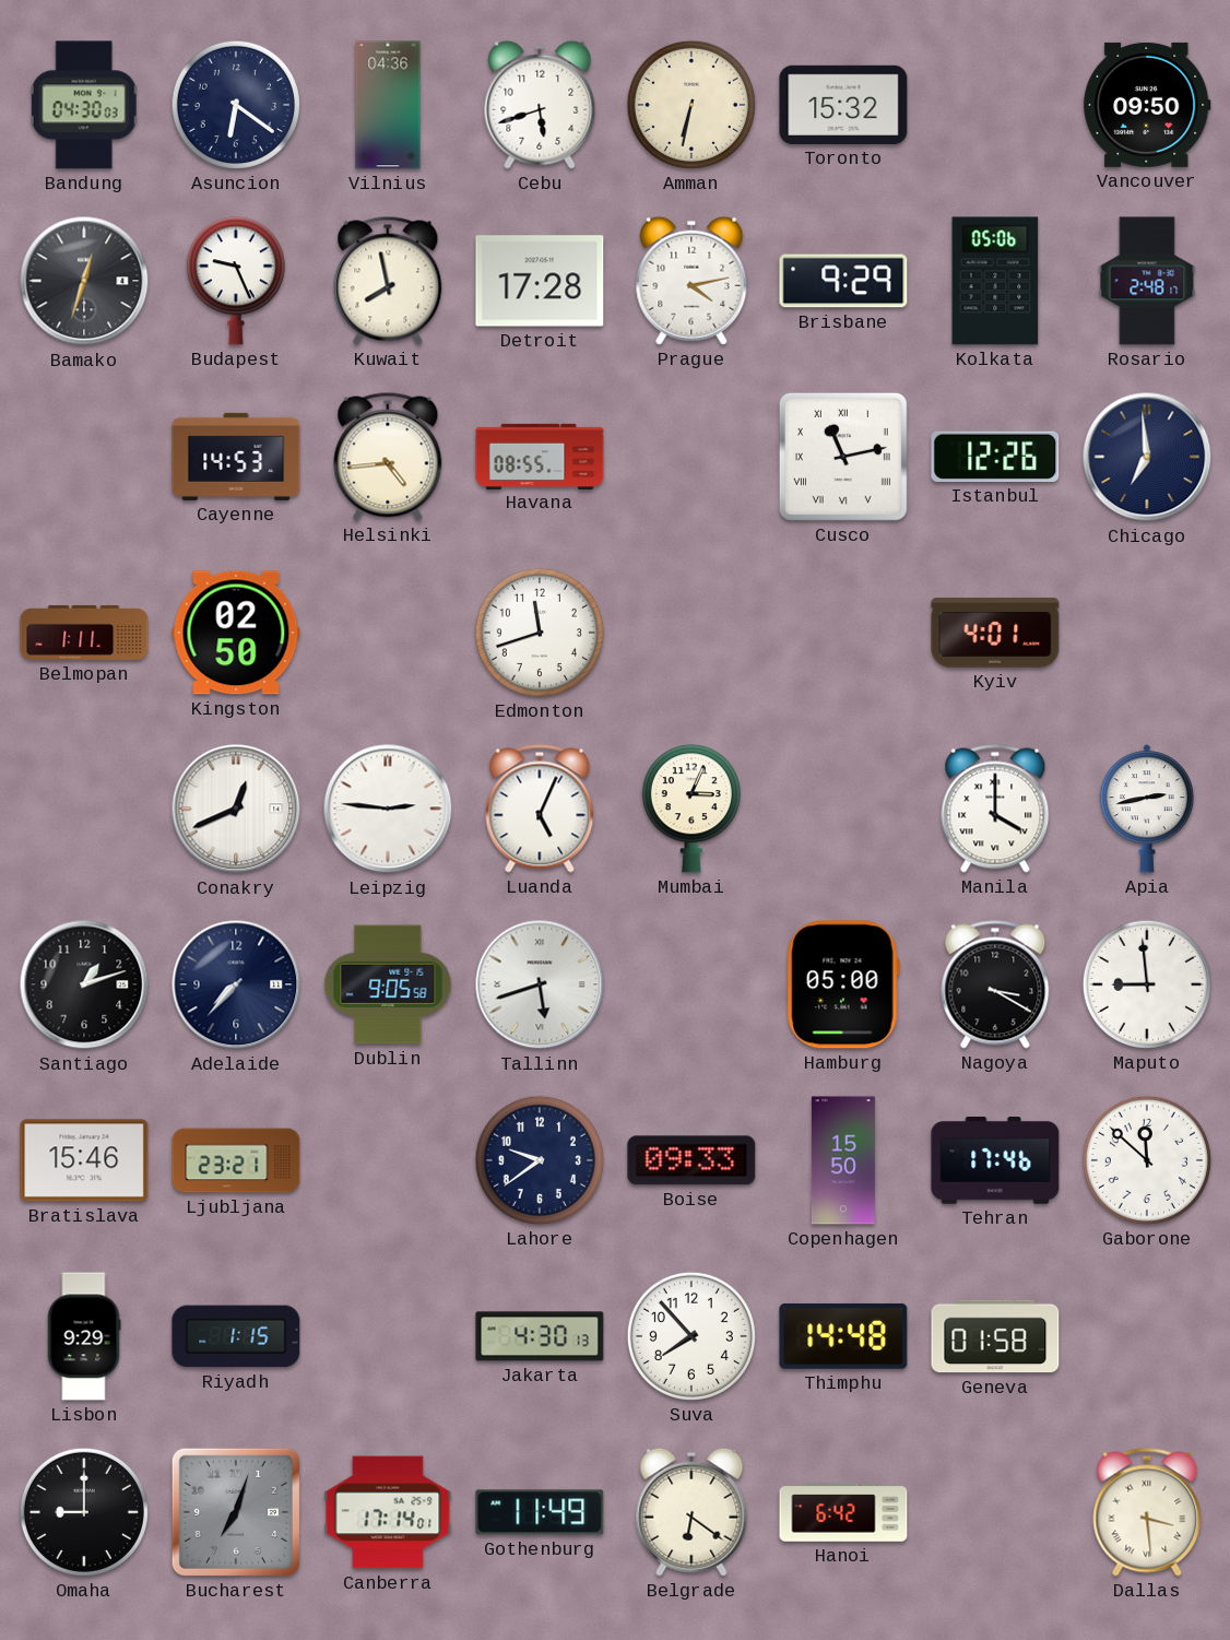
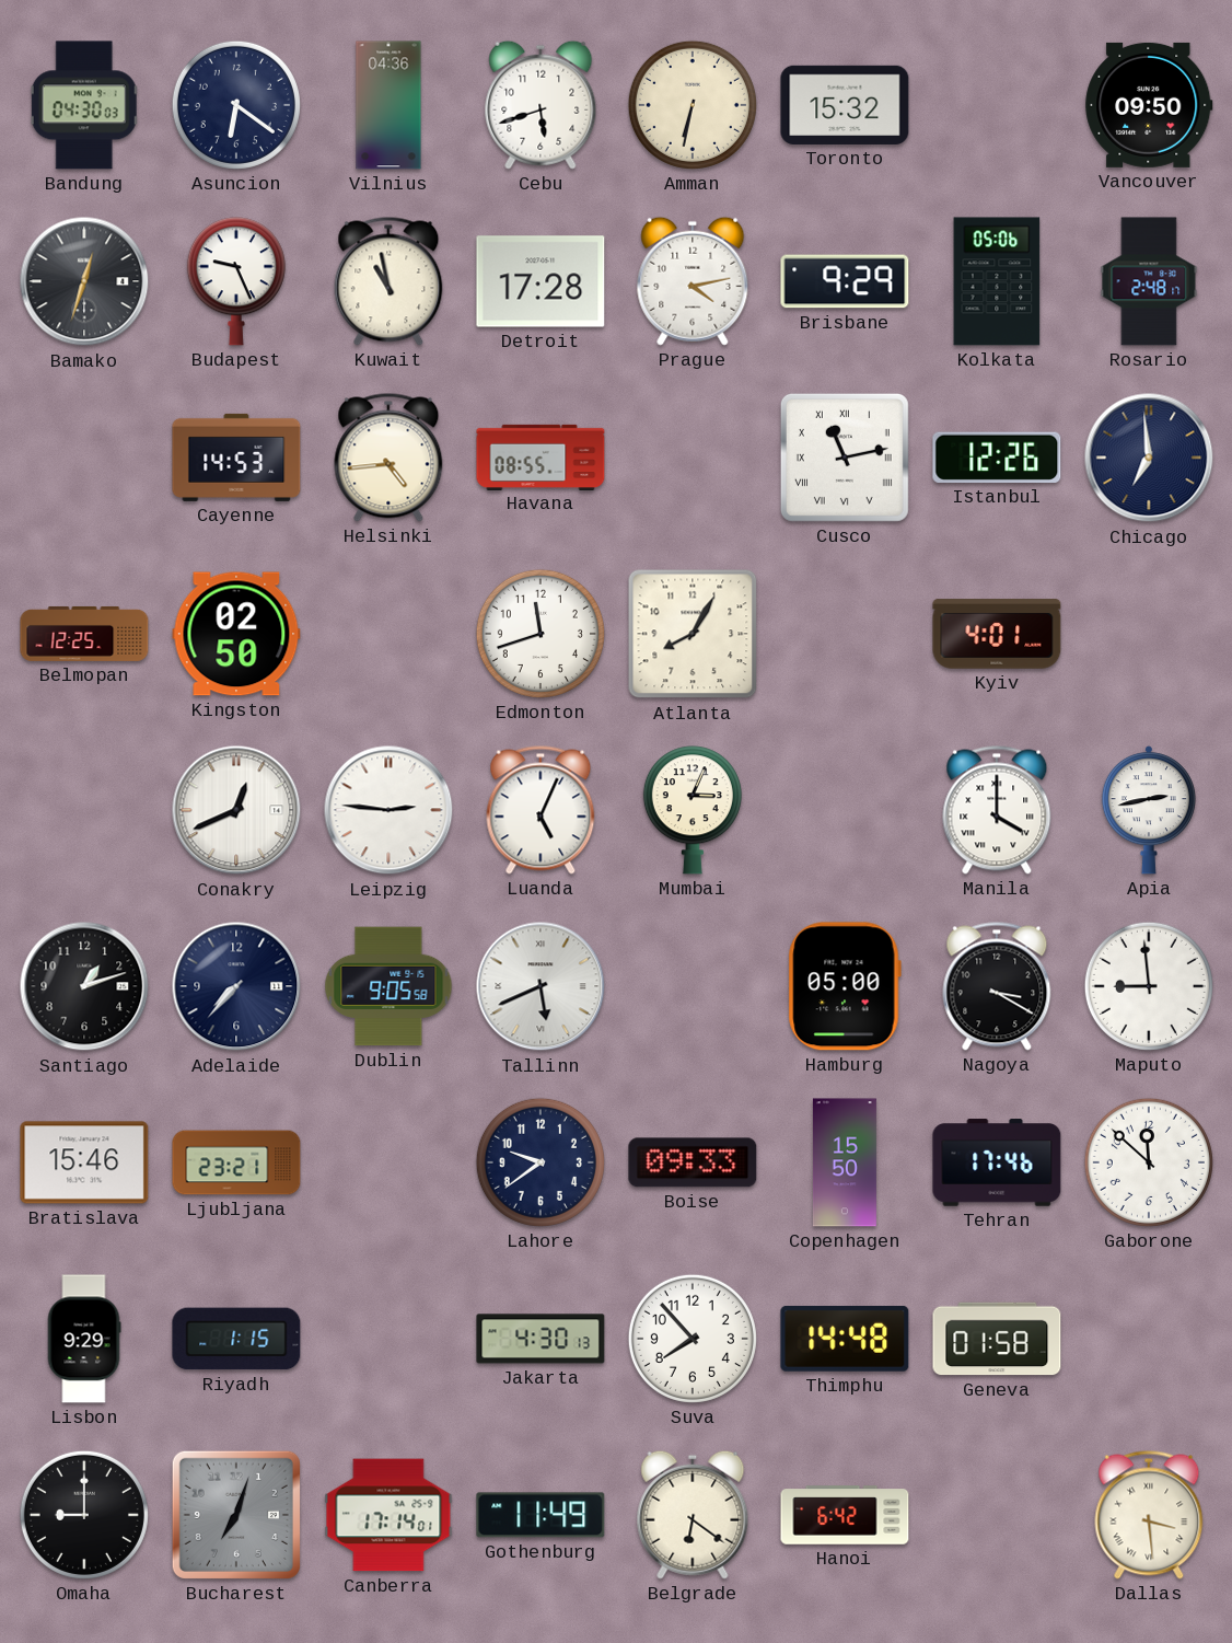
Kuwait: 7:58 -> 10:58
Belmopan: 1:11 -> 12:25
Atlanta: none -> 8:05
Tallinn: 5:42 -> 5:41
